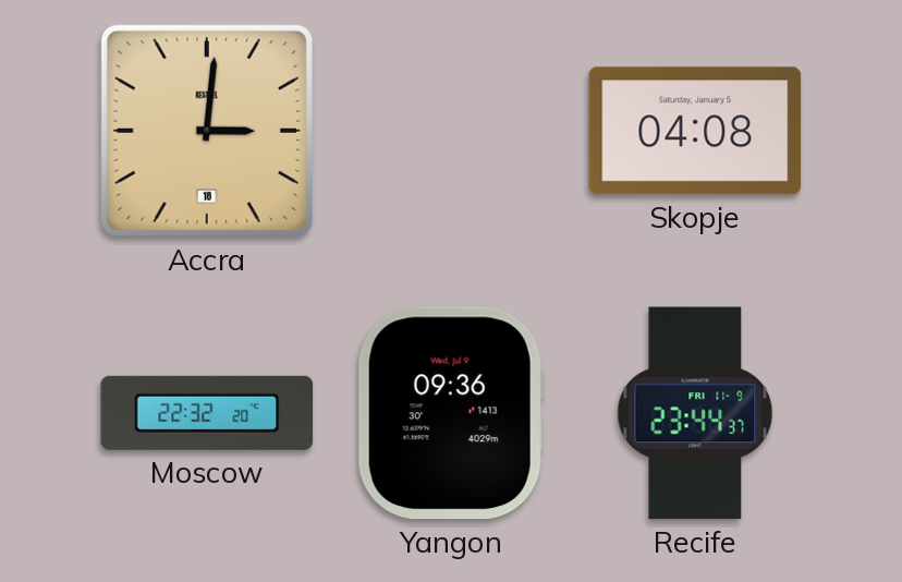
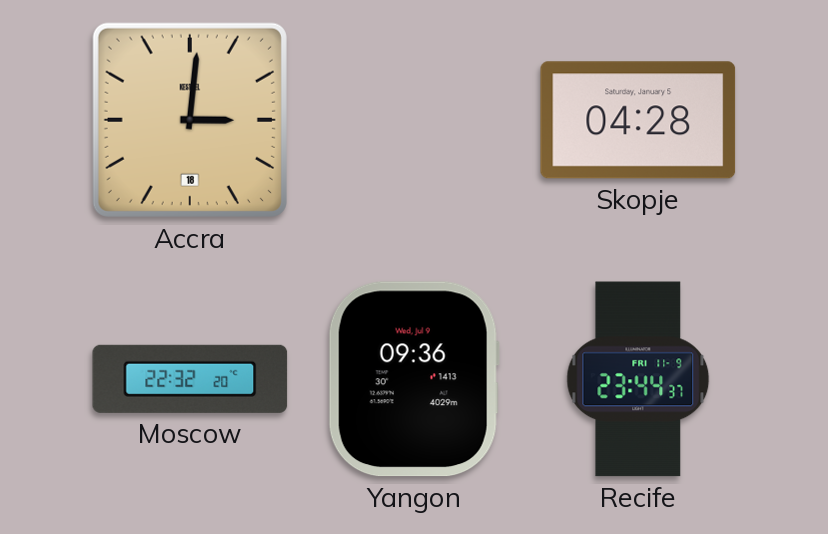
Skopje: 04:08 -> 04:28
